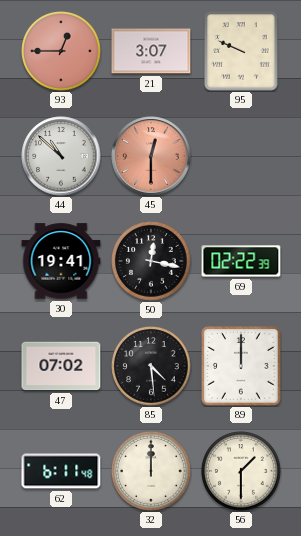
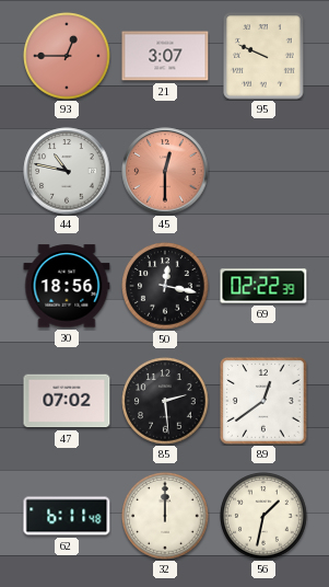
44: 10:52 -> 10:47
30: 19:41 -> 18:56
85: 4:29 -> 2:29
89: 12:00 -> 12:39
56: 1:30 -> 1:32
